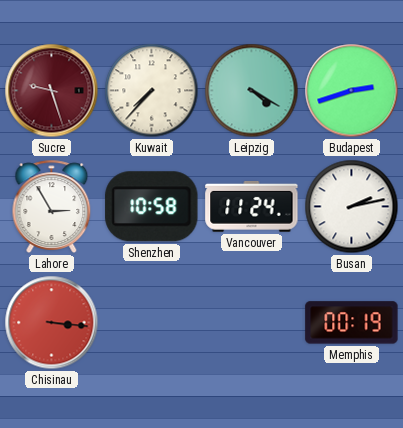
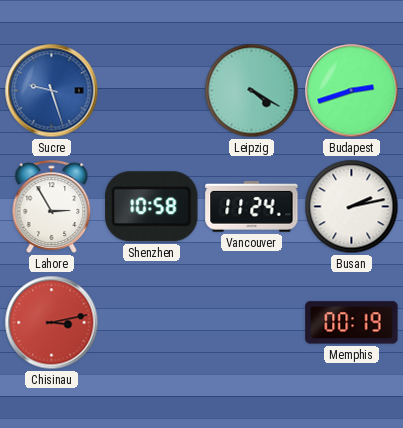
Sucre dial: burgundy -> blue
Kuwait: 7:37 -> none
Chisinau: 3:16 -> 3:13
